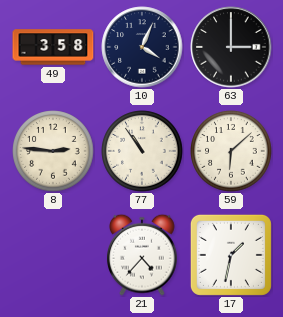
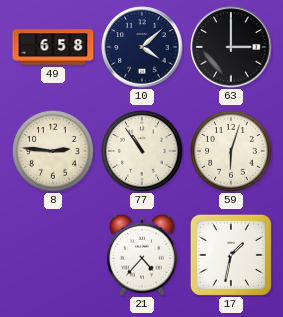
49: 3:58 -> 6:58
10: 4:04 -> 4:08
59: 6:08 -> 6:03
